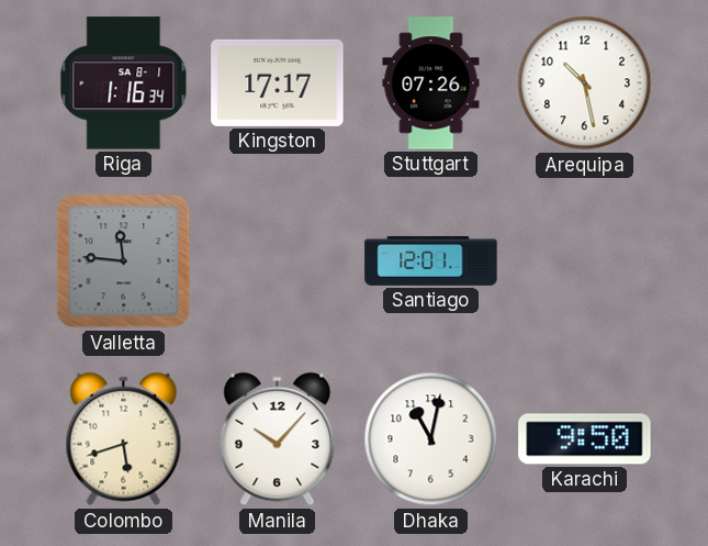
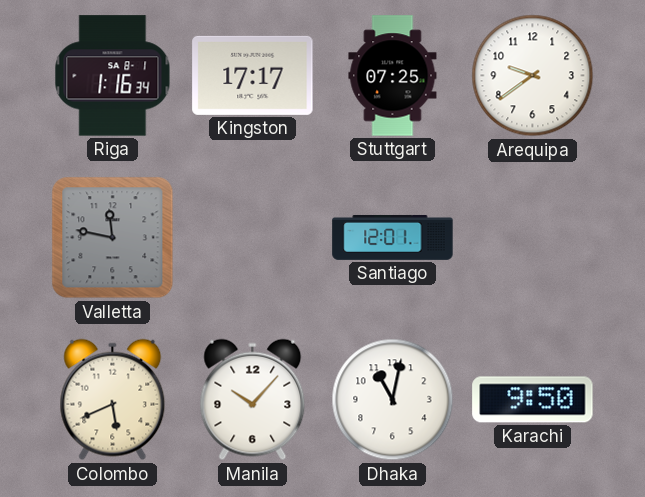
Stuttgart: 07:26 -> 07:25
Arequipa: 10:28 -> 9:39
Valletta: 11:46 -> 11:47
Colombo: 5:42 -> 5:41
